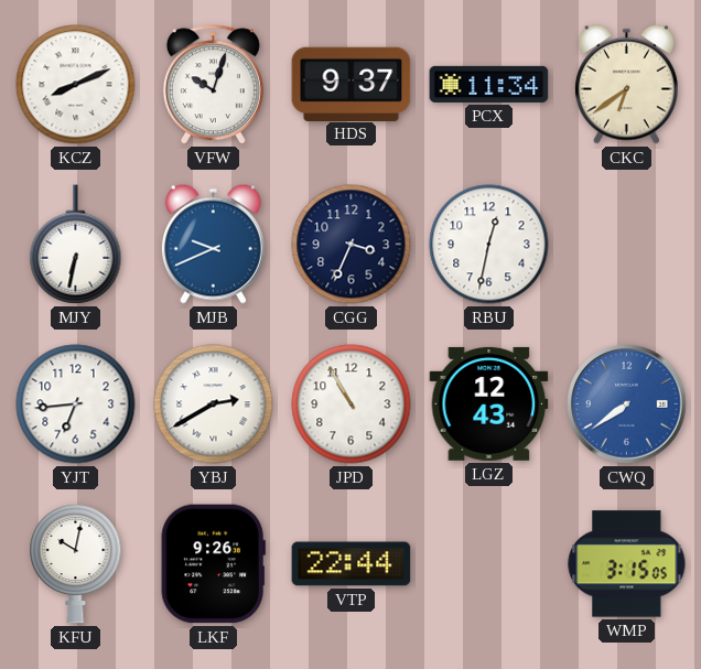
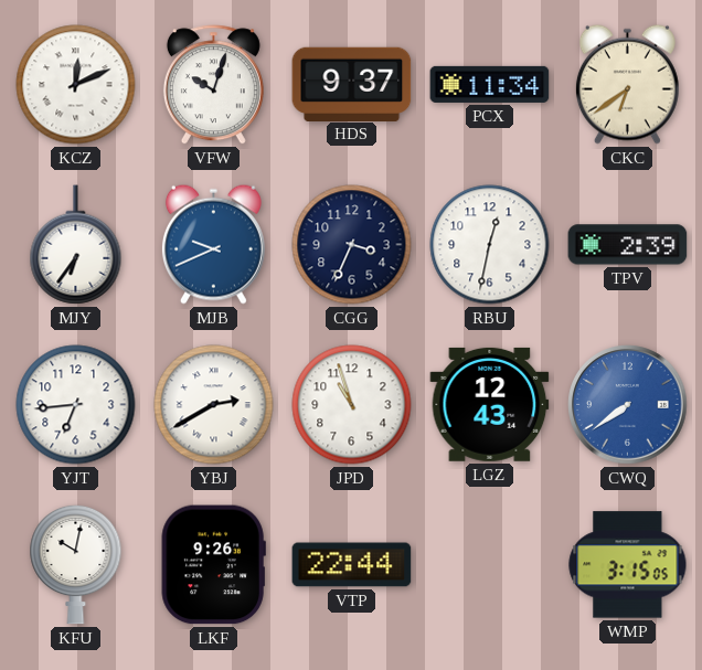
KCZ: 8:11 -> 12:11
MJY: 6:32 -> 6:36
TPV: none -> 2:39
JPD: 10:55 -> 10:57
